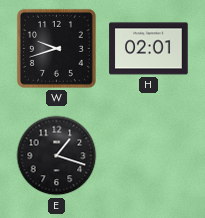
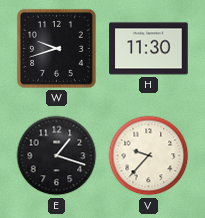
H: 02:01 -> 11:30
V: none -> 9:37
